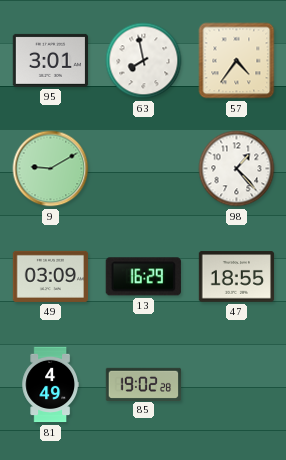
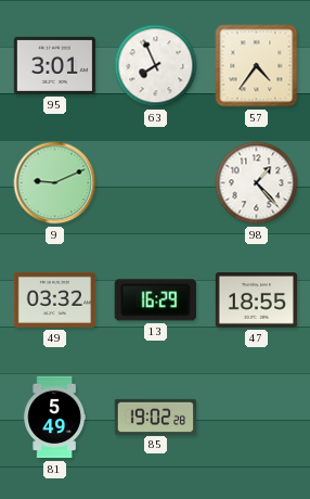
63: 7:58 -> 7:56
9: 9:10 -> 9:11
49: 03:09 -> 03:32
81: 4:49 -> 5:49
